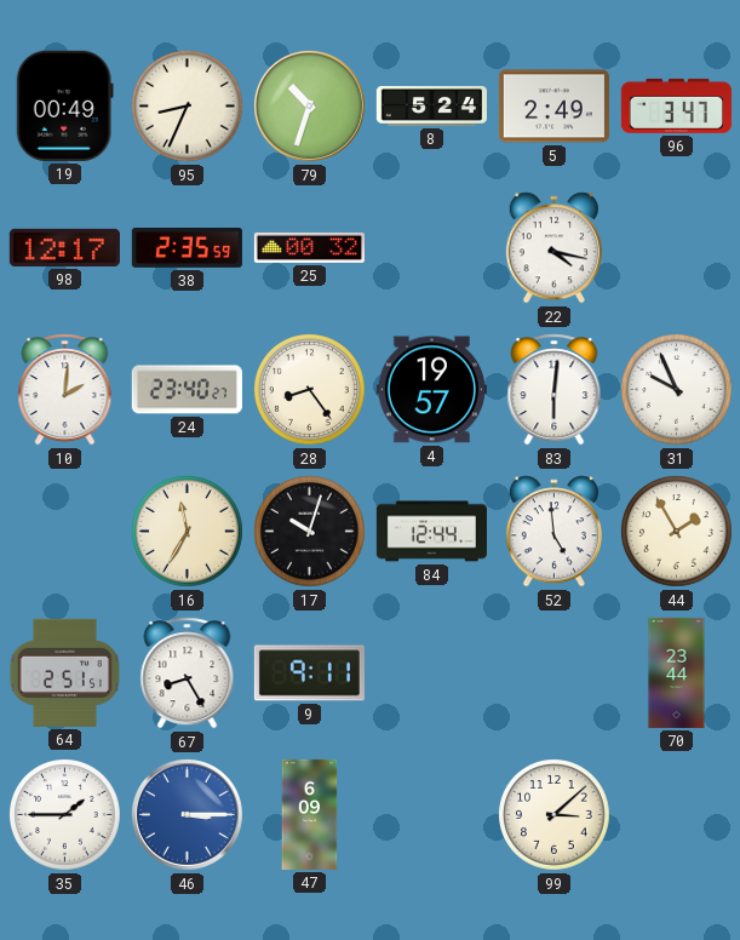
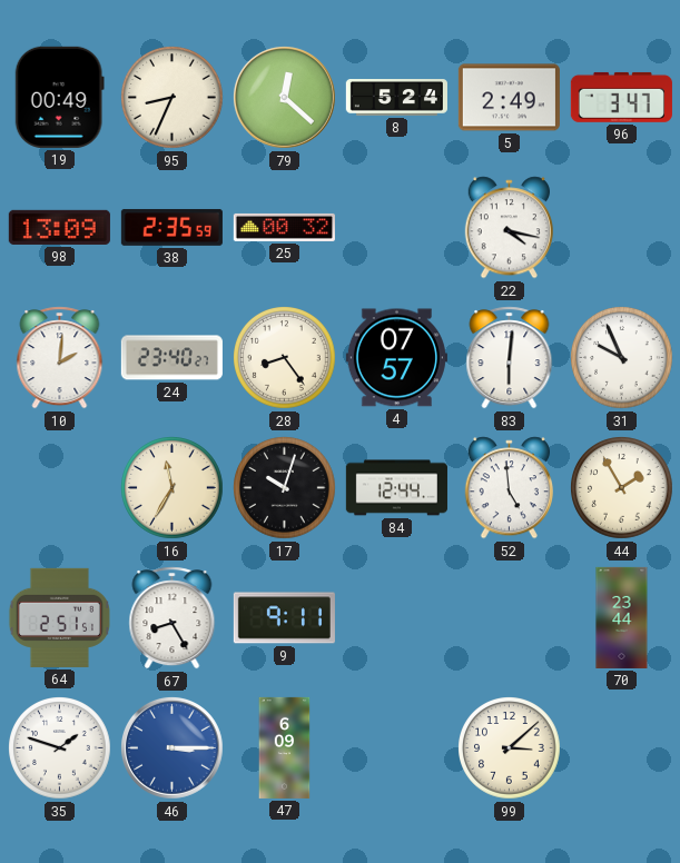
79: 10:33 -> 12:22
98: 12:17 -> 13:09
4: 19:57 -> 07:57
35: 1:45 -> 1:48
